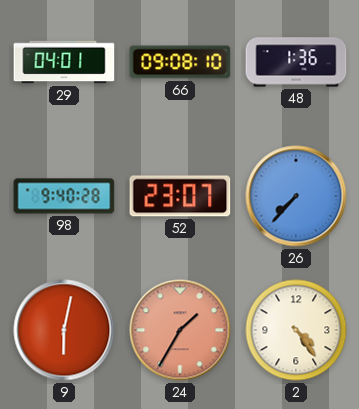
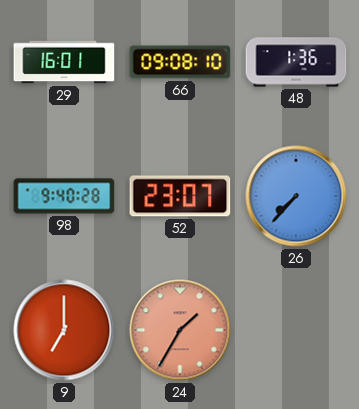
29: 04:01 -> 16:01
9: 6:02 -> 7:00
2: 4:24 -> none
